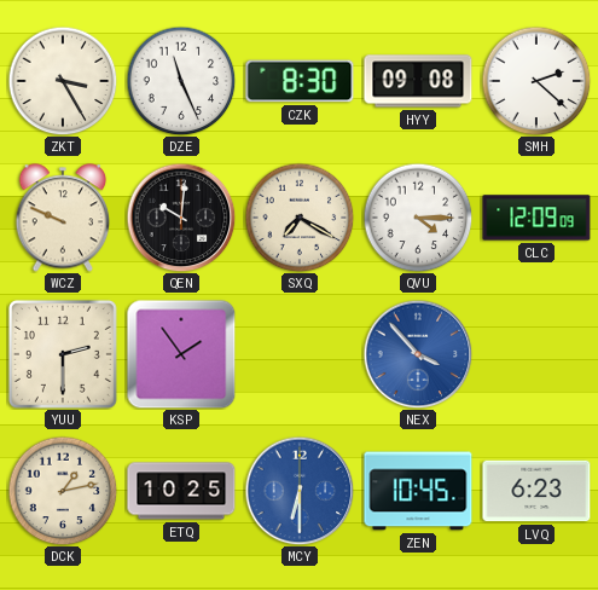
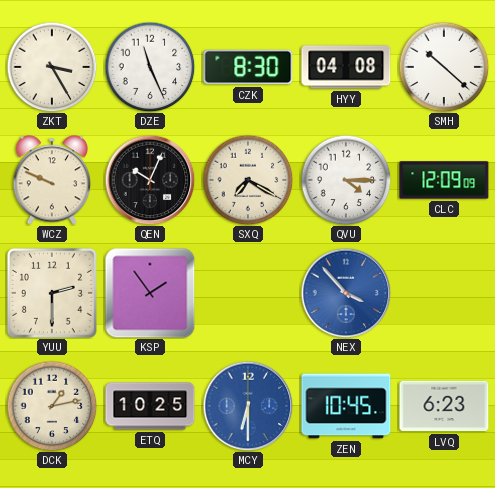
HYY: 09:08 -> 04:08
SMH: 2:22 -> 10:22
QEN: 10:01 -> 10:04
